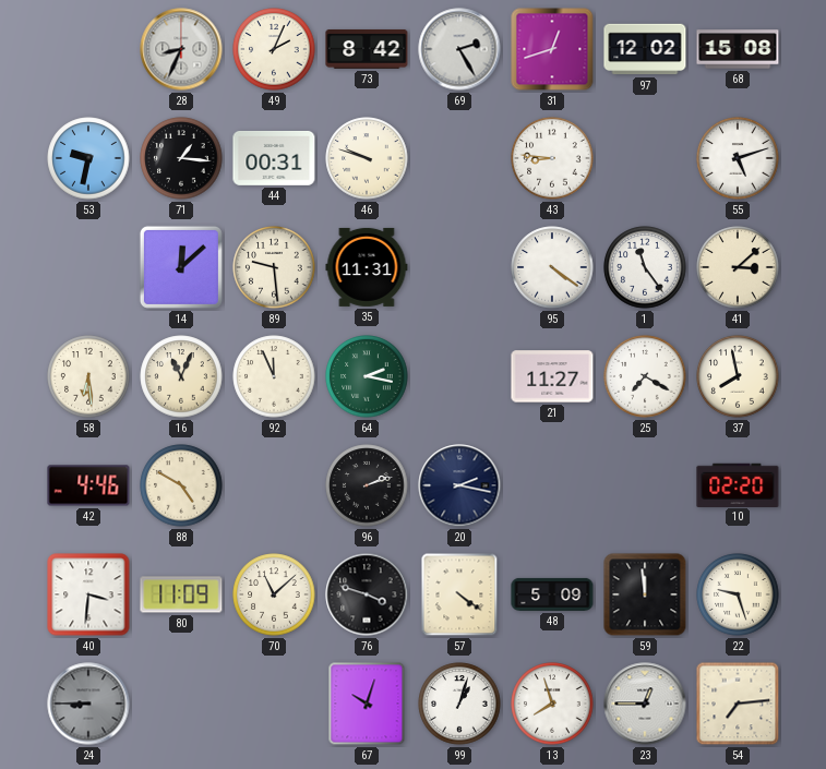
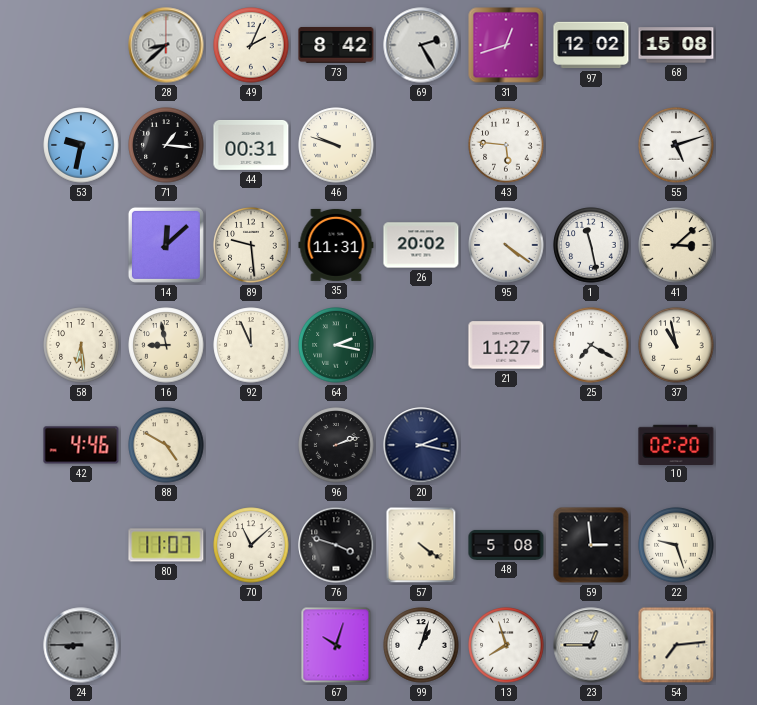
28: 8:34 -> 8:38
43: 8:46 -> 5:46
26: none -> 20:02
1: 11:24 -> 11:28
16: 11:04 -> 8:58
37: 7:58 -> 10:58
40: 3:31 -> none
80: 11:09 -> 11:07
48: 5:09 -> 5:08
59: 11:59 -> 2:59
